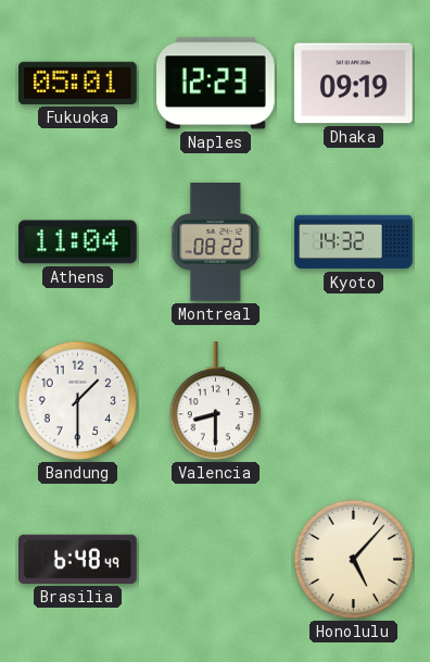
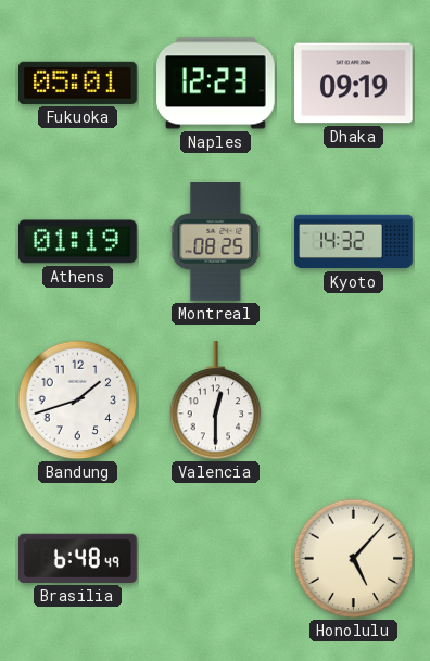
Athens: 11:04 -> 01:19
Montreal: 08:22 -> 08:25
Bandung: 1:30 -> 1:42
Valencia: 8:30 -> 12:30
